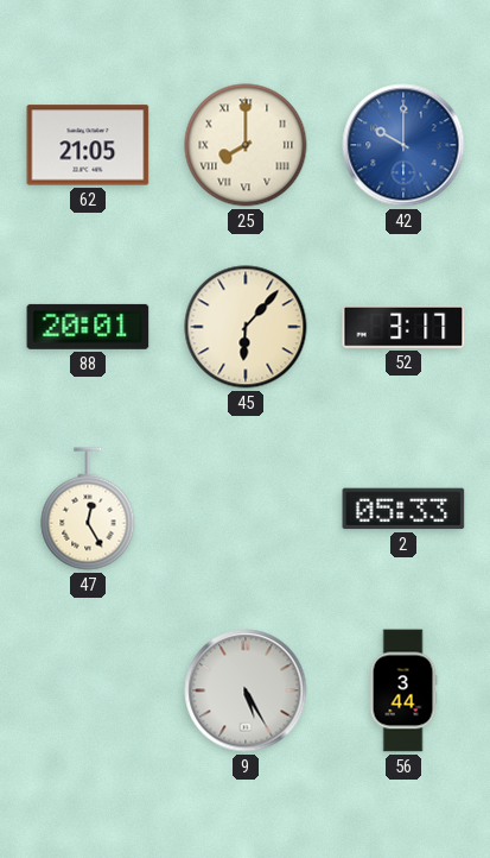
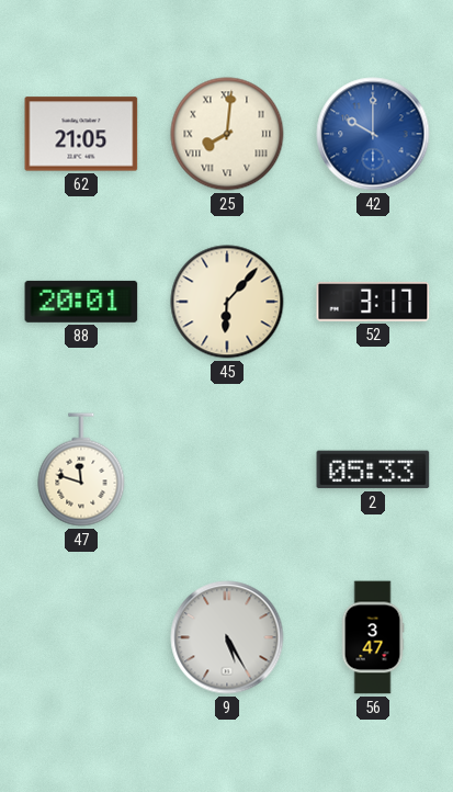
25: 8:00 -> 8:01
47: 12:25 -> 11:48
56: 3:44 -> 3:47
